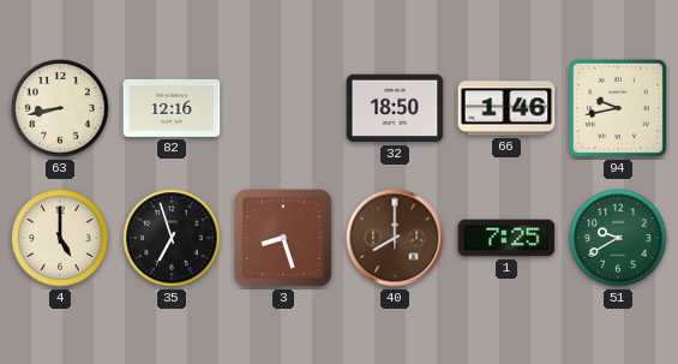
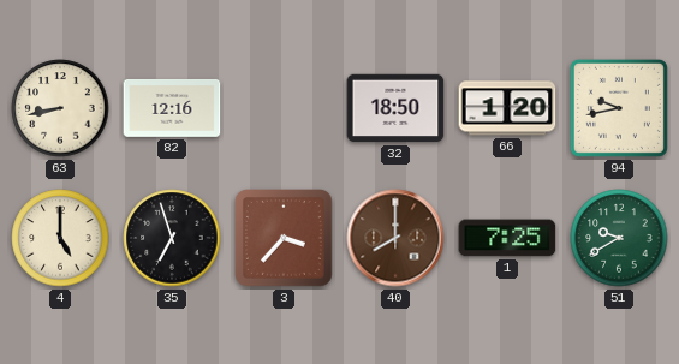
66: 1:46 -> 1:20
3: 8:27 -> 3:37
